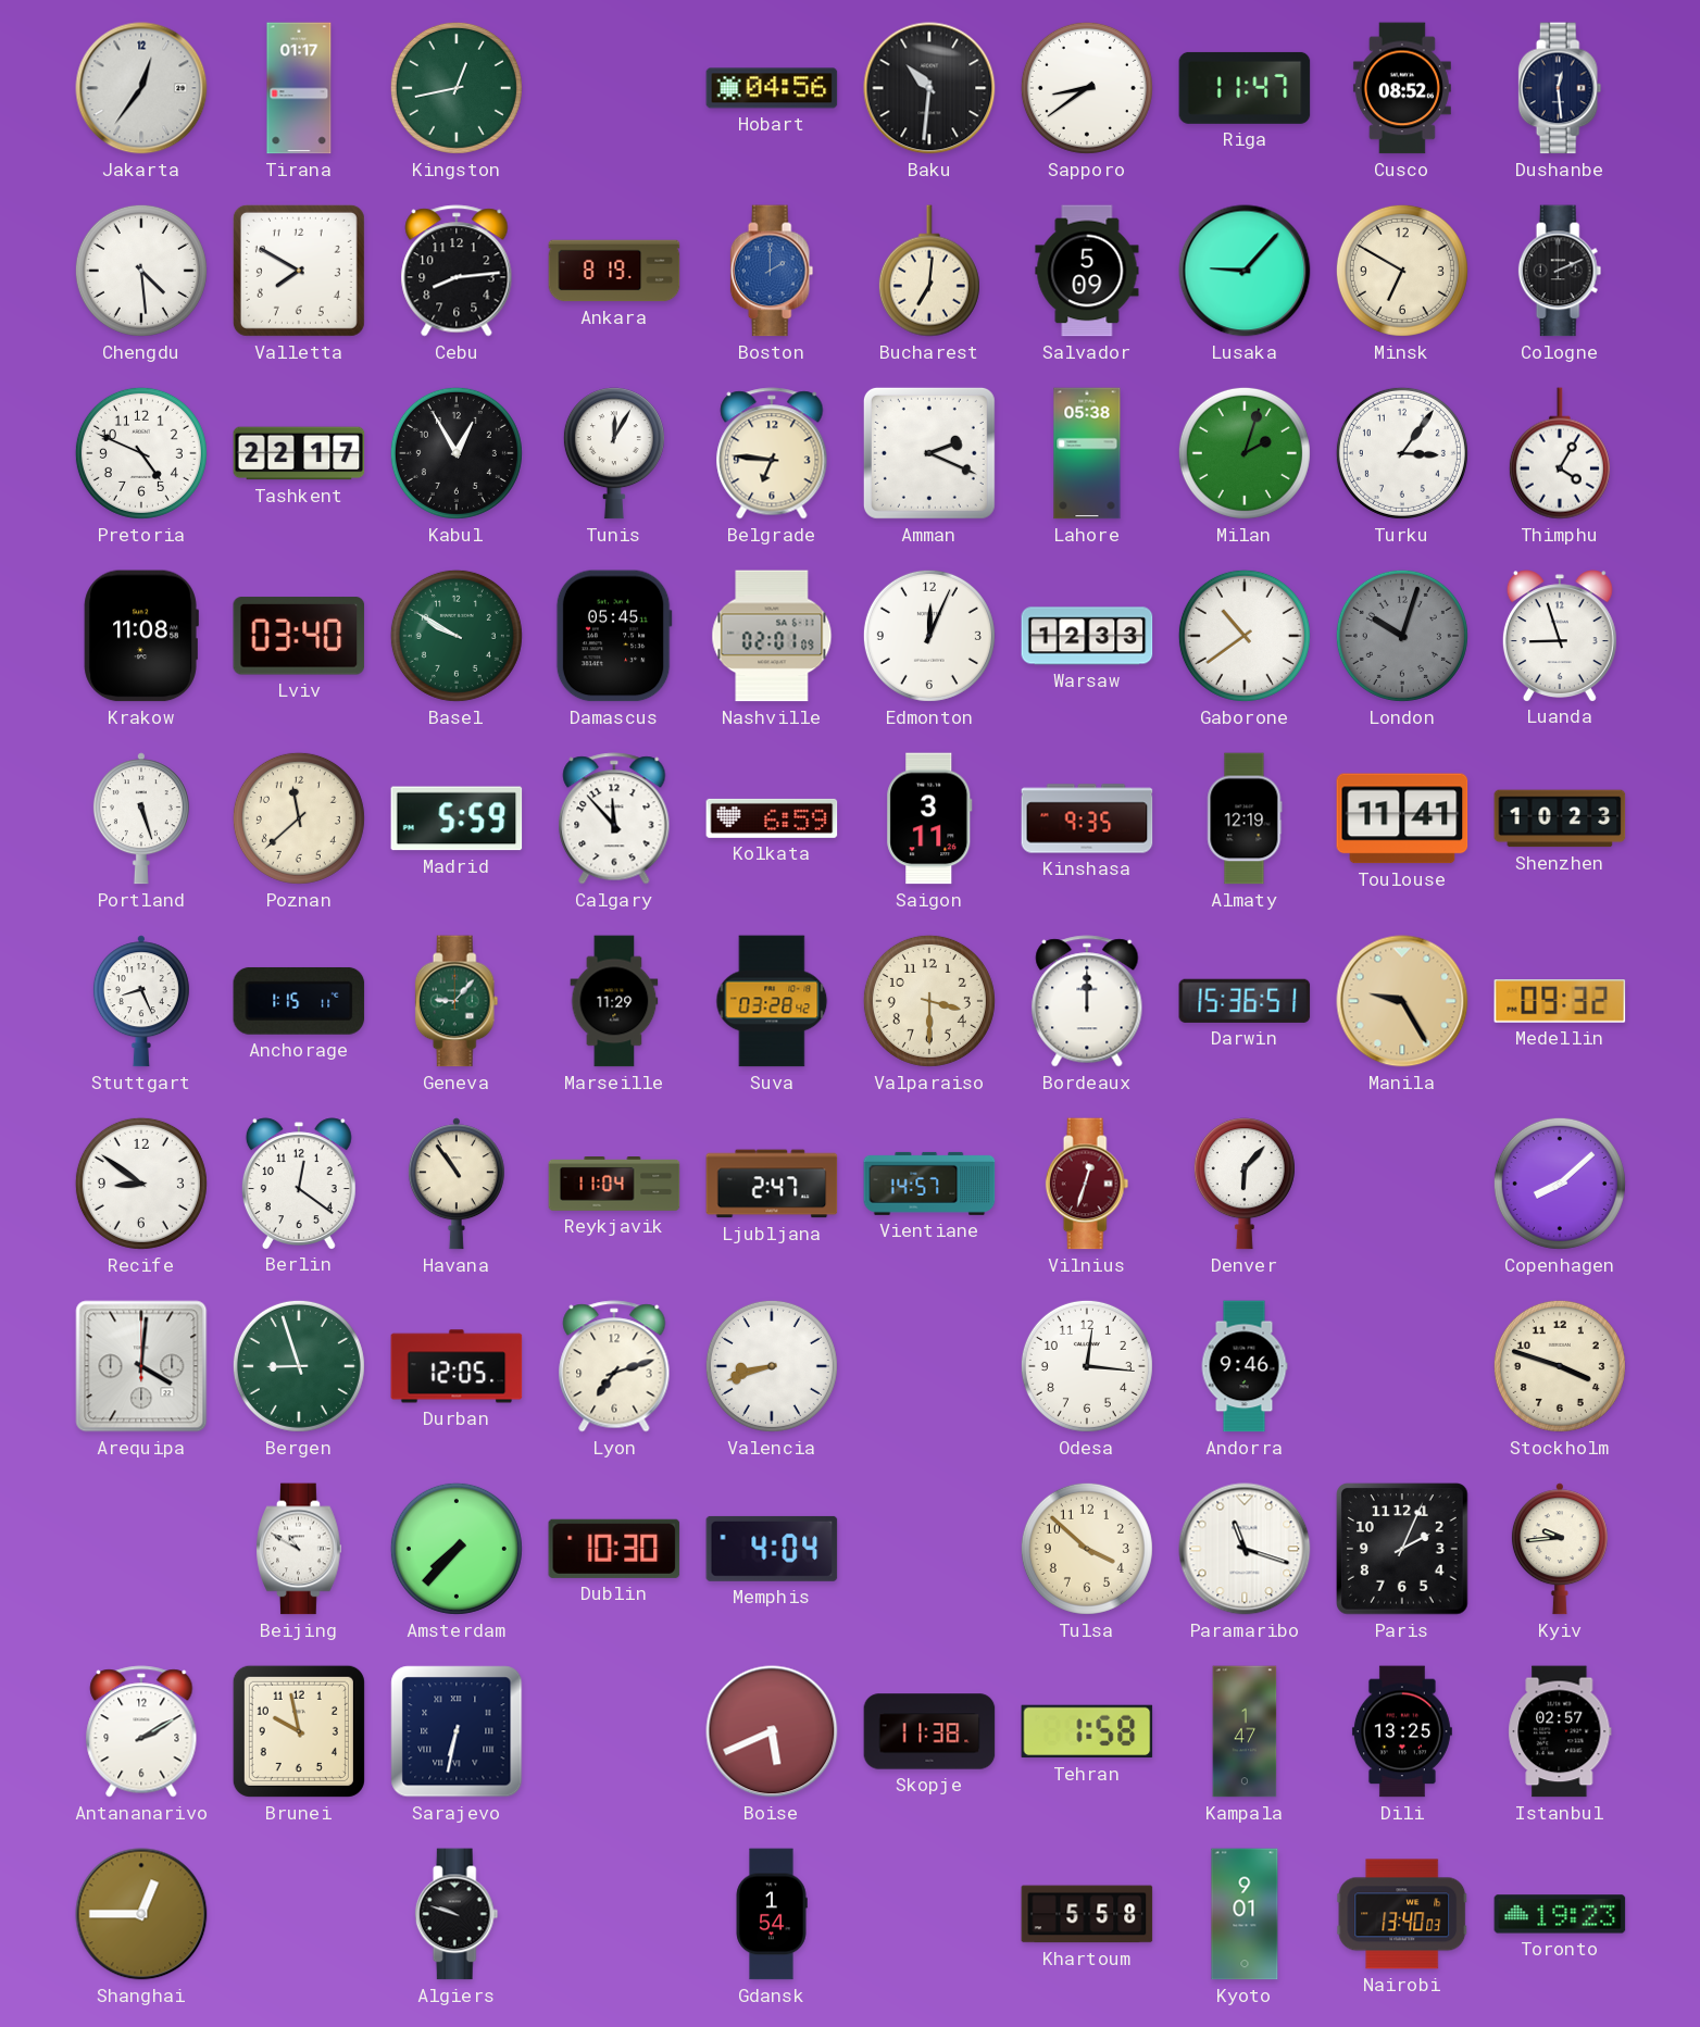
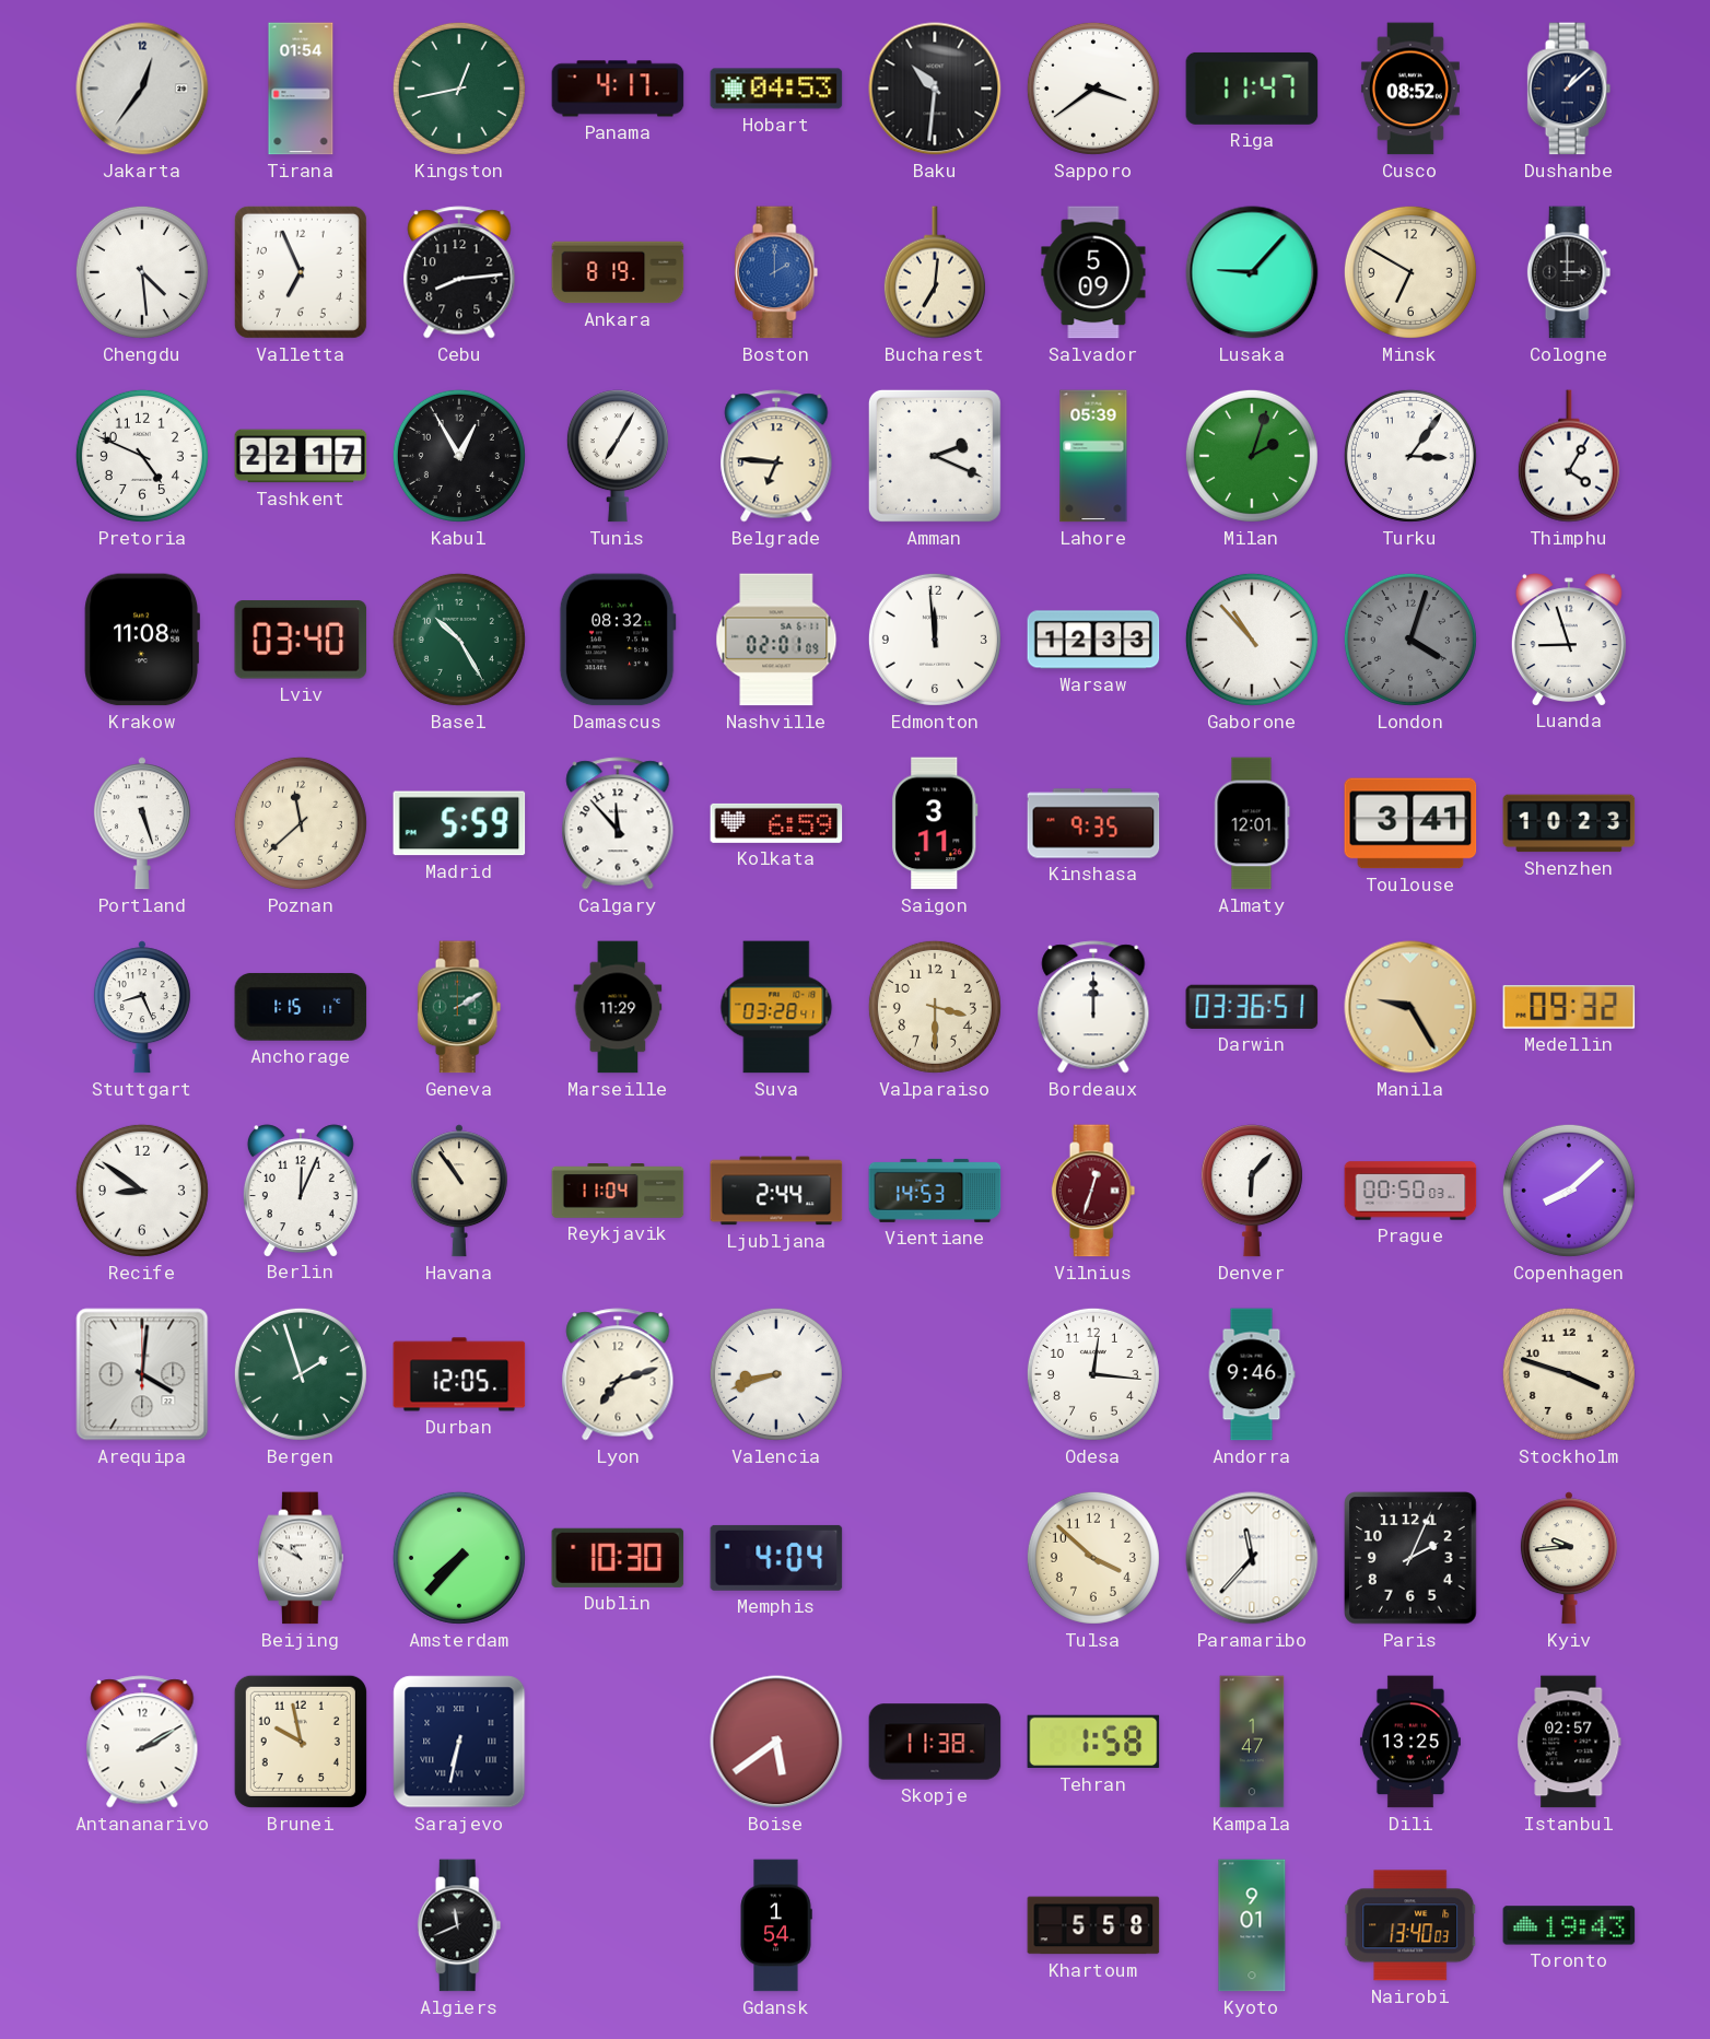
Tirana: 01:17 -> 01:54
Panama: none -> 4:17
Hobart: 04:56 -> 04:53
Sapporo: 8:39 -> 3:39
Dushanbe: 12:29 -> 1:08
Valletta: 7:50 -> 6:56
Cologne: 2:11 -> 3:00
Tunis: 12:05 -> 7:05
Lahore: 05:38 -> 05:39
Basel: 9:50 -> 10:25
Damascus: 05:45 -> 08:32
Edmonton: 12:04 -> 11:59
Gaborone: 10:39 -> 10:53
London: 10:03 -> 4:03
Almaty: 12:19 -> 12:01
Toulouse: 11:41 -> 3:41
Geneva: 9:07 -> 2:10
Suva: 03:28:42 -> 03:28:41
Darwin: 15:36 -> 03:36
Berlin: 12:21 -> 12:04
Ljubljana: 2:47 -> 2:44
Vientiane: 14:57 -> 14:53
Prague: none -> 00:50
Bergen: 8:57 -> 1:57
Paramaribo: 11:18 -> 11:37
Boise: 5:41 -> 5:39
Shanghai: 12:45 -> none
Algiers: 9:48 -> 11:41
Toronto: 19:23 -> 19:43
